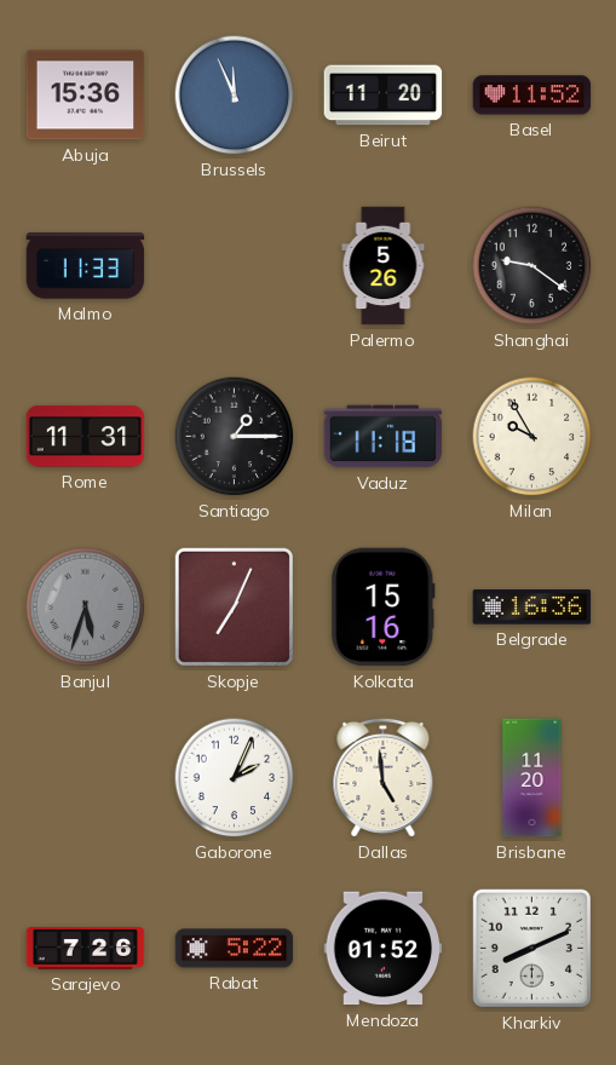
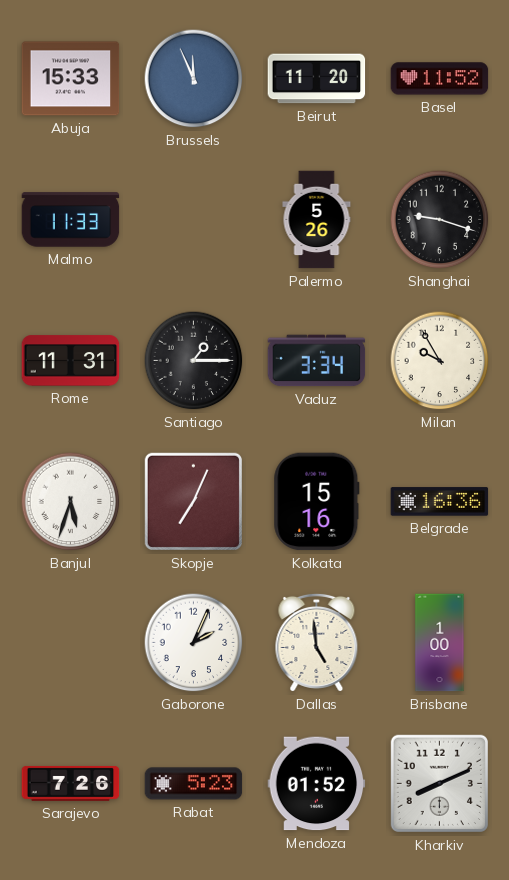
Abuja: 15:36 -> 15:33
Shanghai: 9:21 -> 9:18
Vaduz: 11:18 -> 3:34
Banjul dial: grey -> white
Brisbane: 11:20 -> 1:00
Rabat: 5:22 -> 5:23
